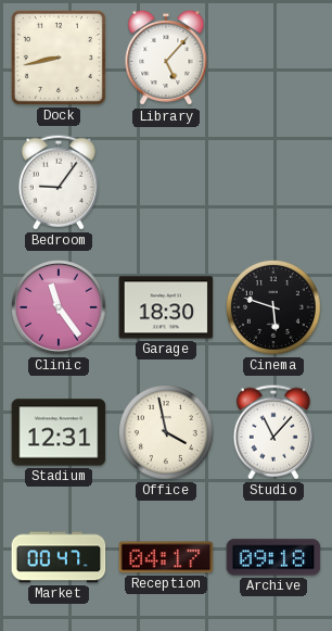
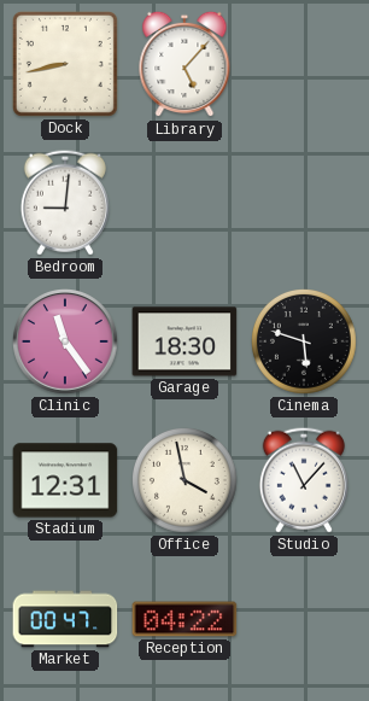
Bedroom: 9:06 -> 9:01
Reception: 04:17 -> 04:22
Archive: 09:18 -> none
